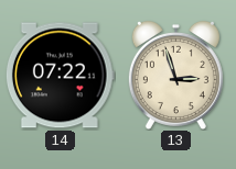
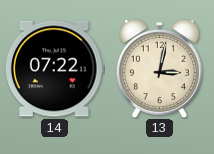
13: 2:57 -> 3:02
